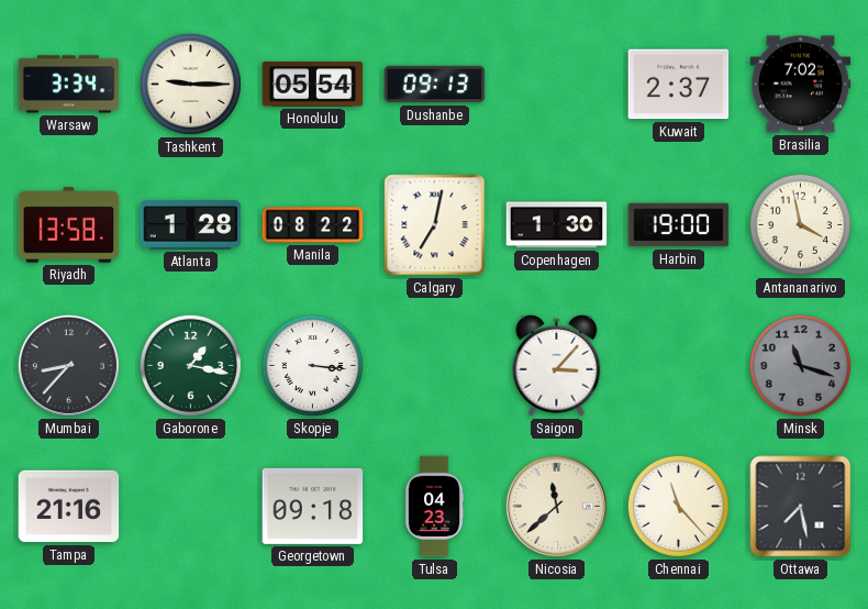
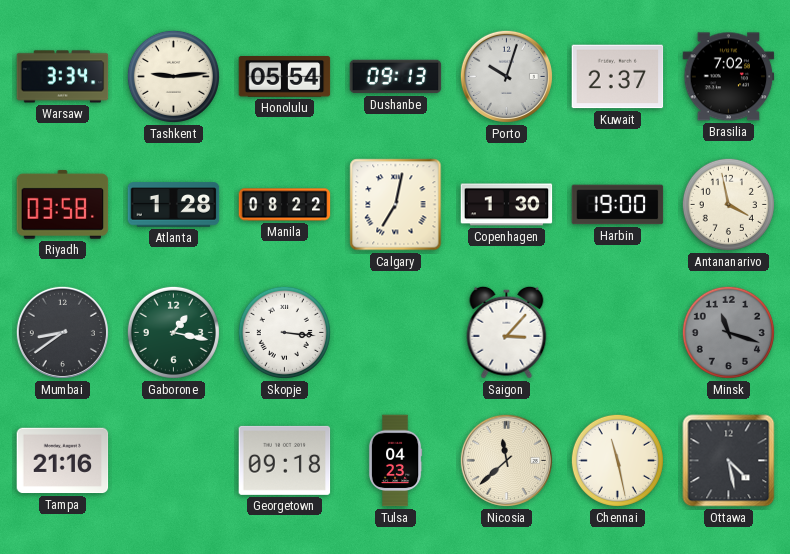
Tashkent: 9:15 -> 9:14
Porto: none -> 10:03
Riyadh: 13:58 -> 03:58
Mumbai: 8:37 -> 8:39
Chennai: 11:23 -> 11:28
Ottawa: 7:28 -> 4:28
